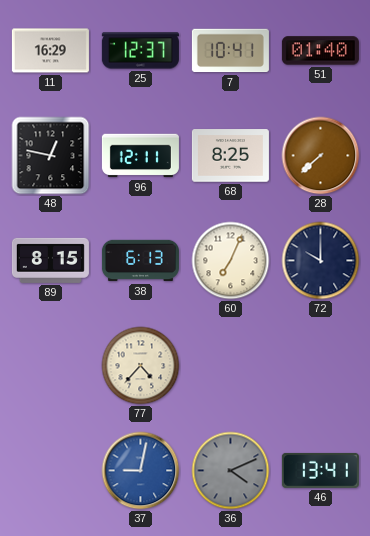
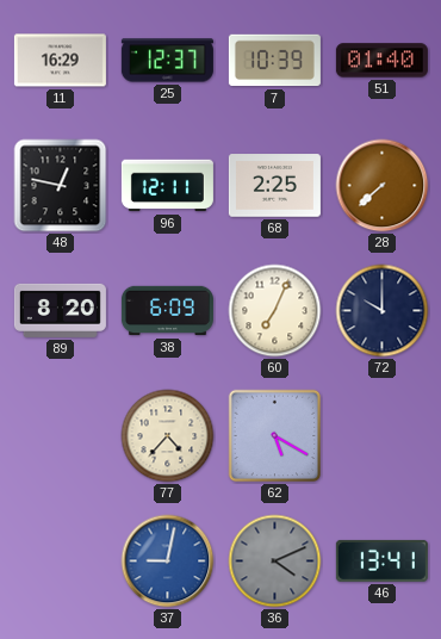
7: 10:41 -> 10:39
68: 8:25 -> 2:25
89: 8:15 -> 8:20
38: 6:13 -> 6:09
62: none -> 5:20
